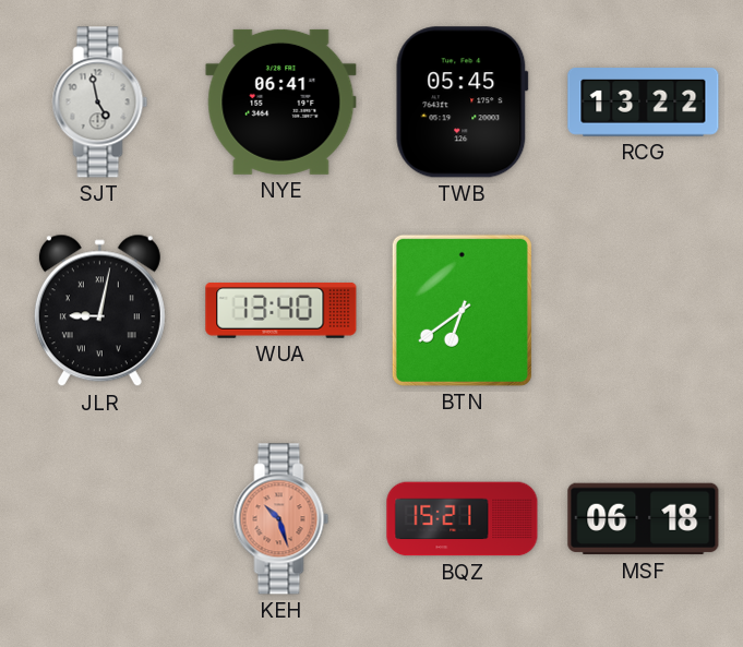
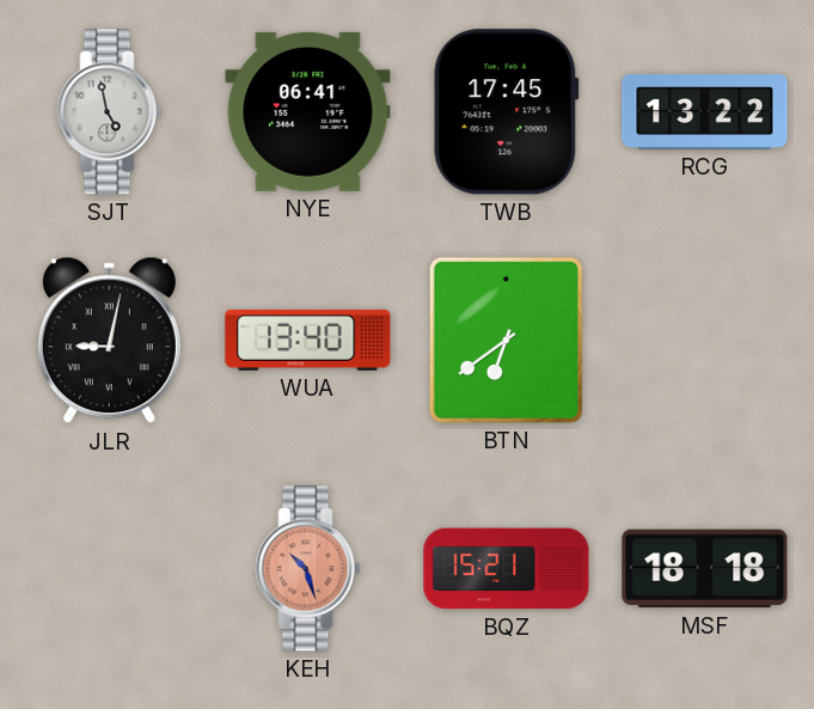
TWB: 05:45 -> 17:45
MSF: 06:18 -> 18:18
